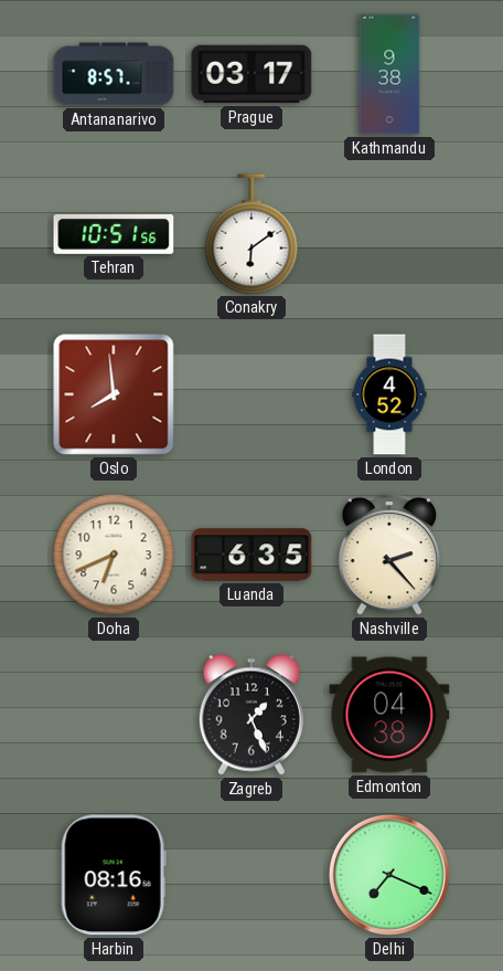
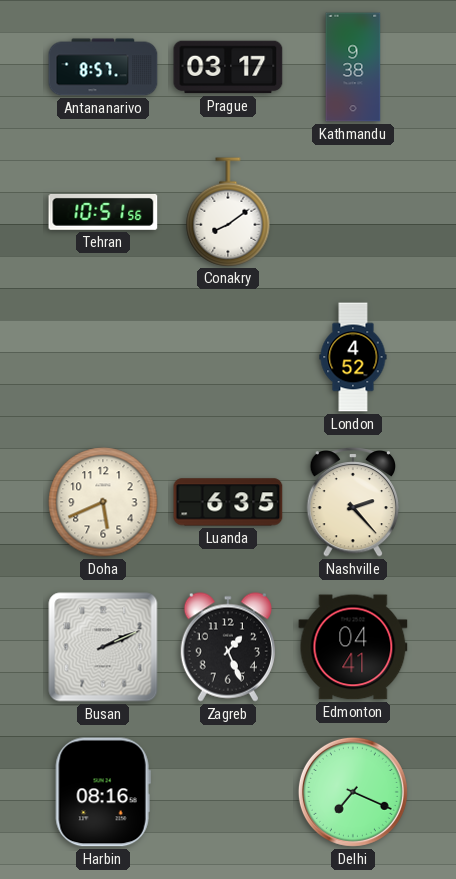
Conakry: 6:09 -> 8:09
Oslo: 7:59 -> none
Doha: 6:41 -> 5:41
Busan: none -> 2:11
Edmonton: 04:38 -> 04:41
